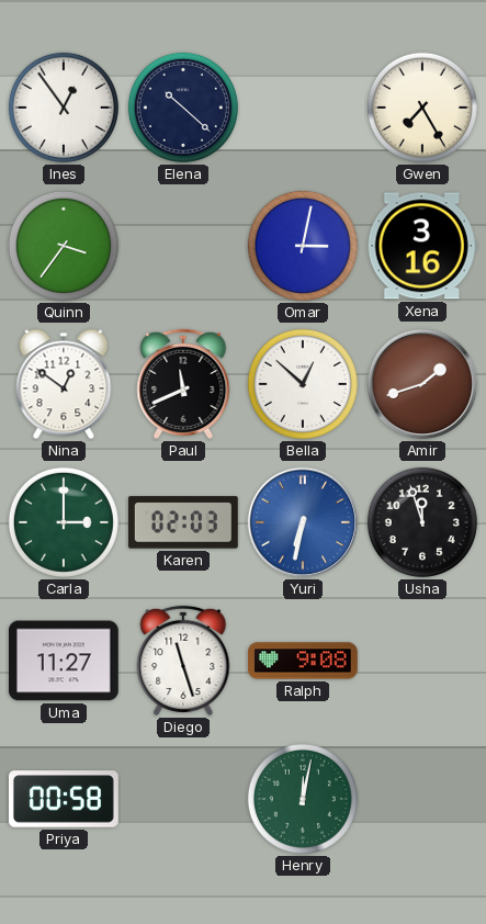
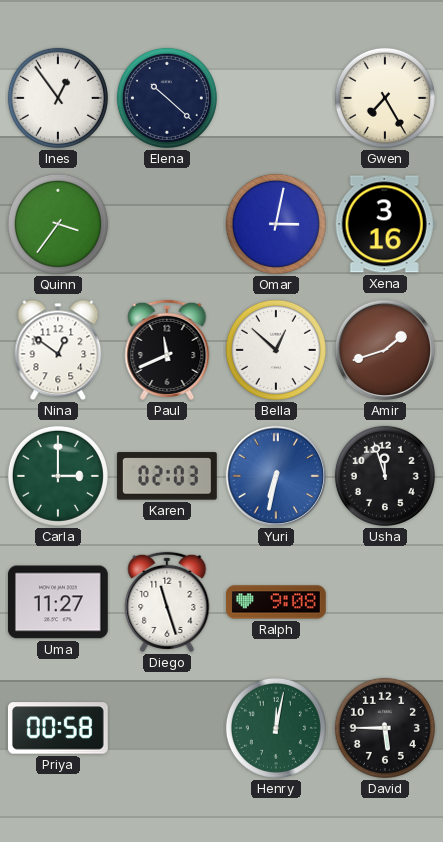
David: none -> 5:45
